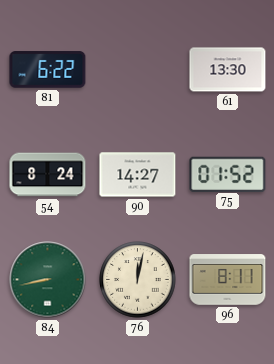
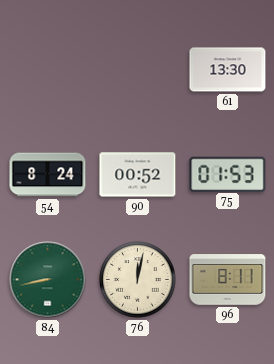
81: 6:22 -> none
90: 14:27 -> 00:52
75: 01:52 -> 01:53
